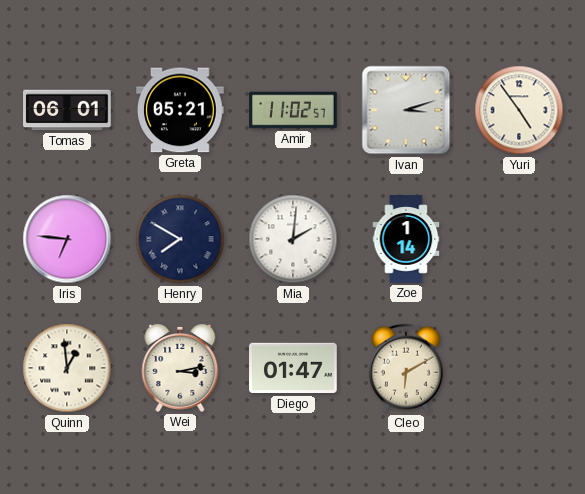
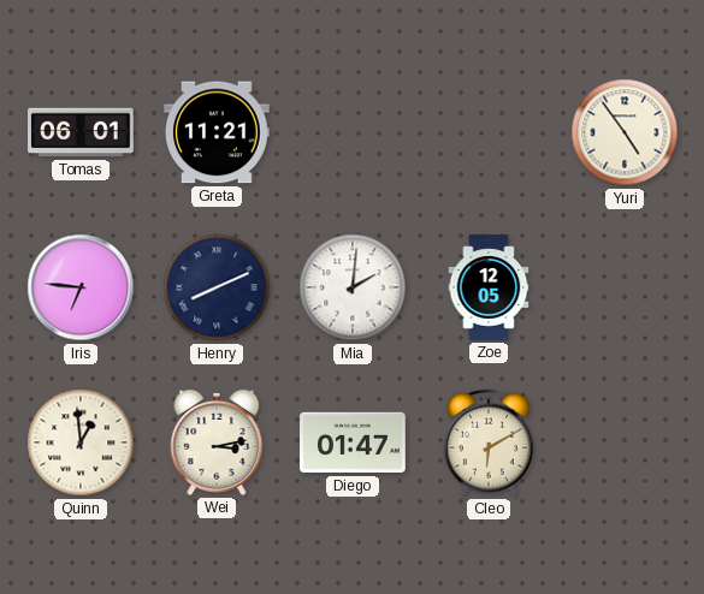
Greta: 05:21 -> 11:21
Amir: 11:02 -> none
Ivan: 3:12 -> none
Henry: 7:50 -> 8:11
Zoe: 1:14 -> 12:05
